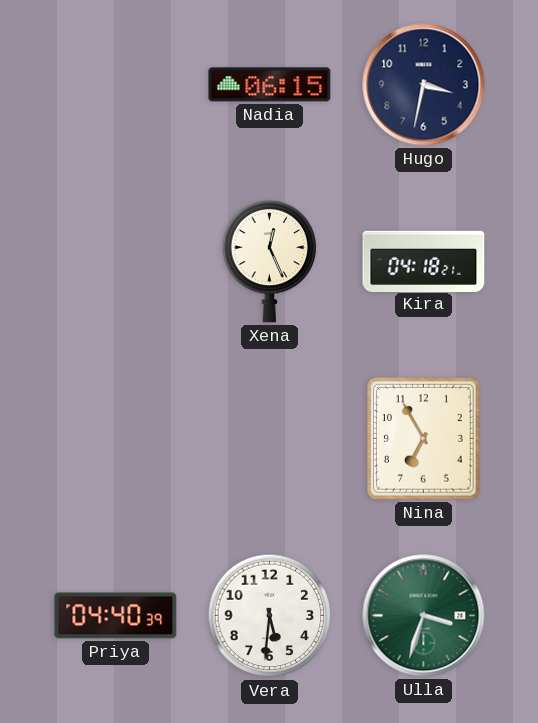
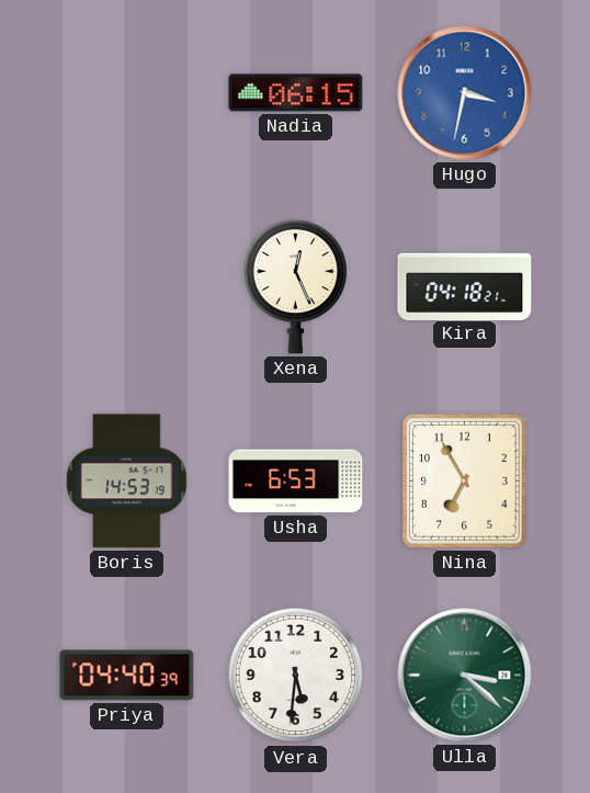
Hugo dial: navy -> blue
Boris: none -> 14:53
Usha: none -> 6:53
Ulla: 3:33 -> 3:22
